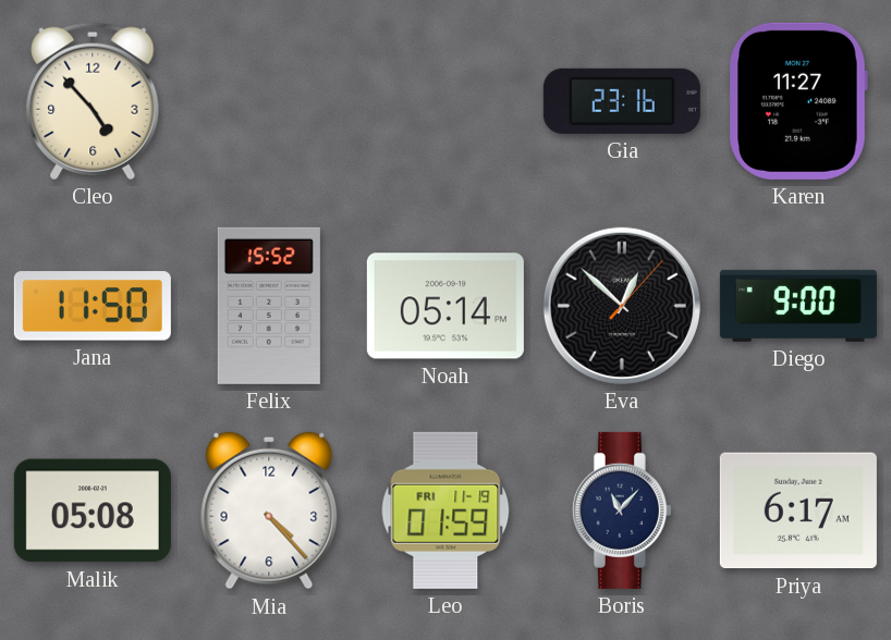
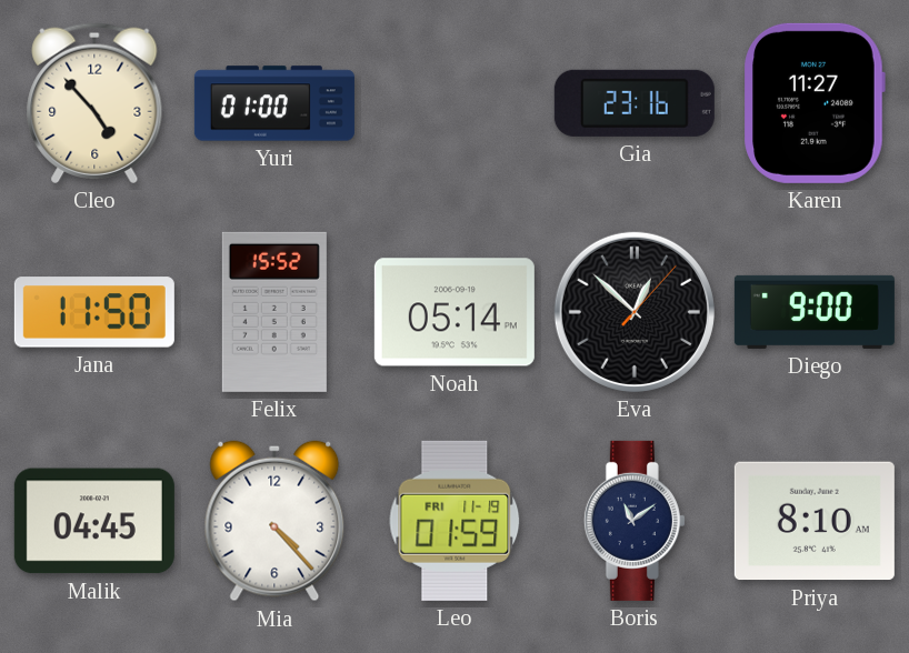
Yuri: none -> 01:00
Malik: 05:08 -> 04:45
Boris: 11:07 -> 11:09
Priya: 6:17 -> 8:10
